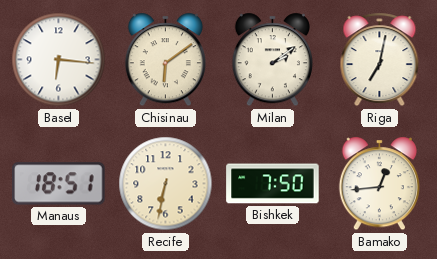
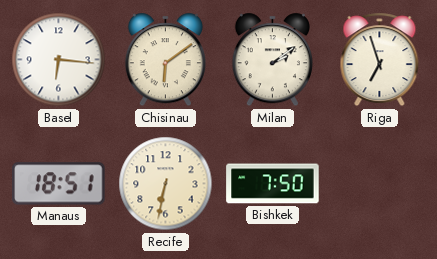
Riga: 7:02 -> 6:57
Bamako: 12:44 -> none
